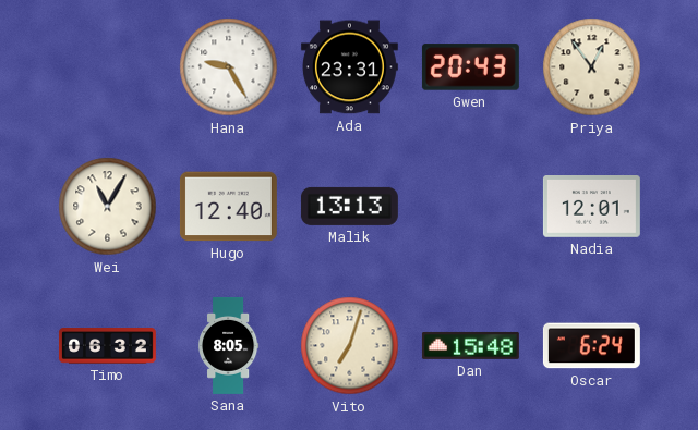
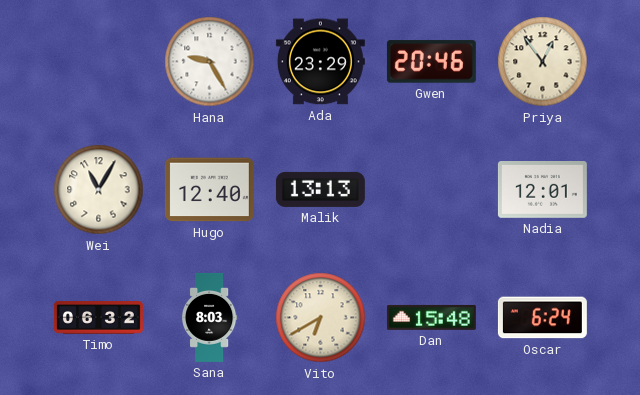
Ada: 23:31 -> 23:29
Gwen: 20:43 -> 20:46
Sana: 8:05 -> 8:03
Vito: 7:03 -> 6:40
